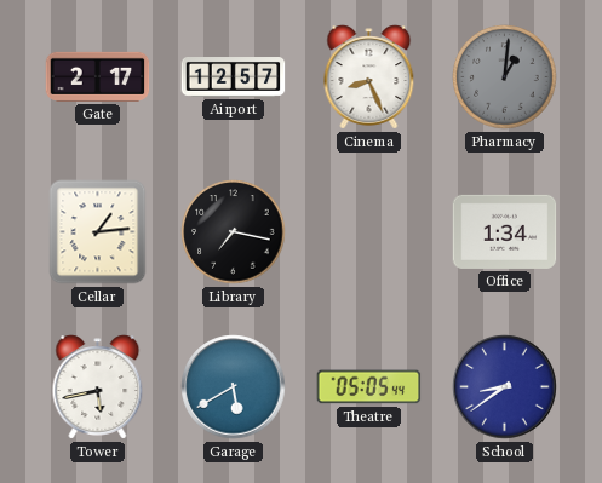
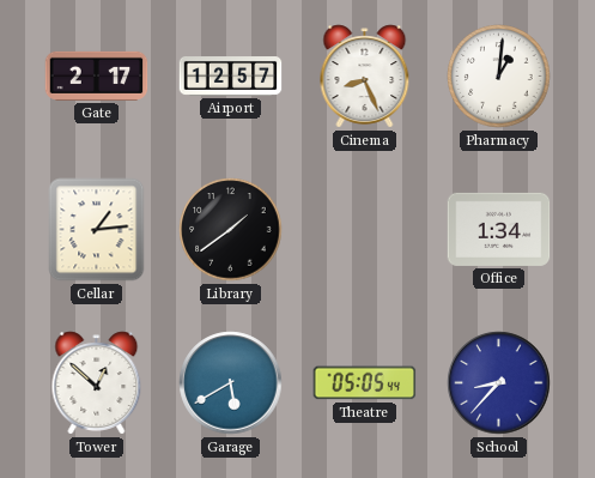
Pharmacy dial: grey -> white
Library: 7:17 -> 1:39
Tower: 5:43 -> 12:52
School: 8:39 -> 8:37
